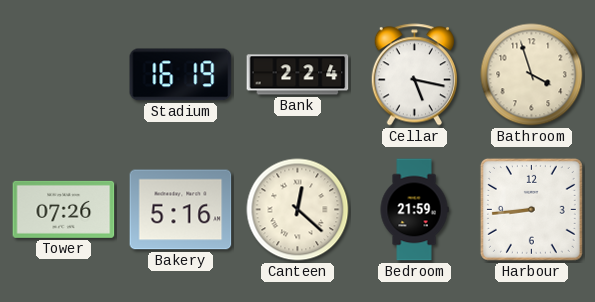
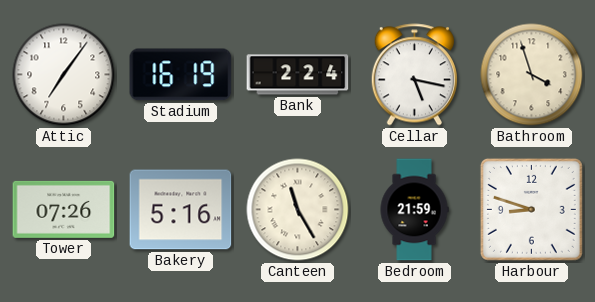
Attic: none -> 7:06
Canteen: 12:22 -> 11:25
Harbour: 8:44 -> 8:48
